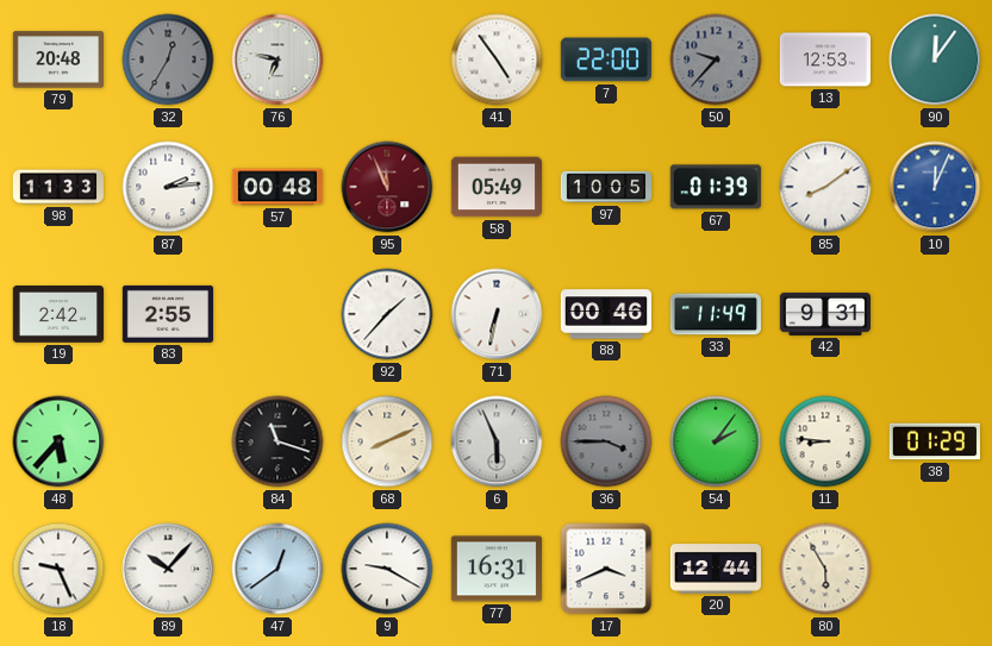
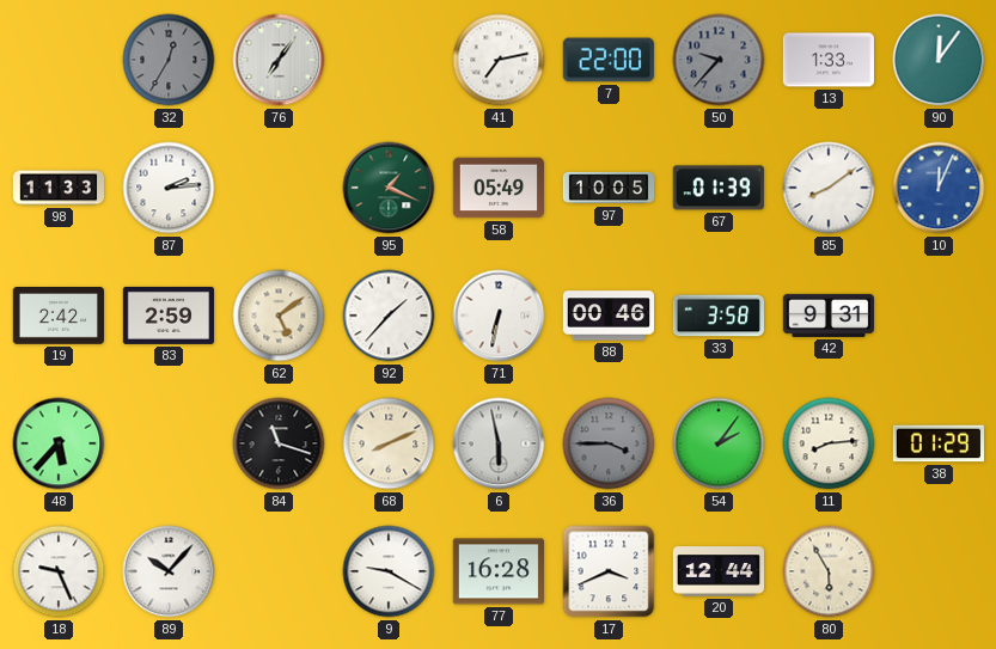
79: 20:48 -> none
76: 6:47 -> 7:06
41: 4:54 -> 7:13
13: 12:53 -> 1:33
57: 00:48 -> none
95: 11:56 -> 1:19
95 dial: burgundy -> green
83: 2:55 -> 2:59
62: none -> 5:09
33: 11:49 -> 3:58
6: 5:56 -> 5:58
11: 8:46 -> 8:14
47: 12:39 -> none
77: 16:31 -> 16:28
